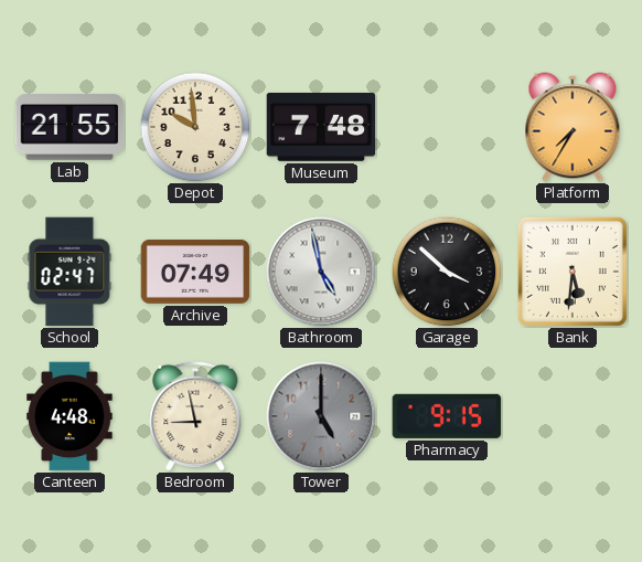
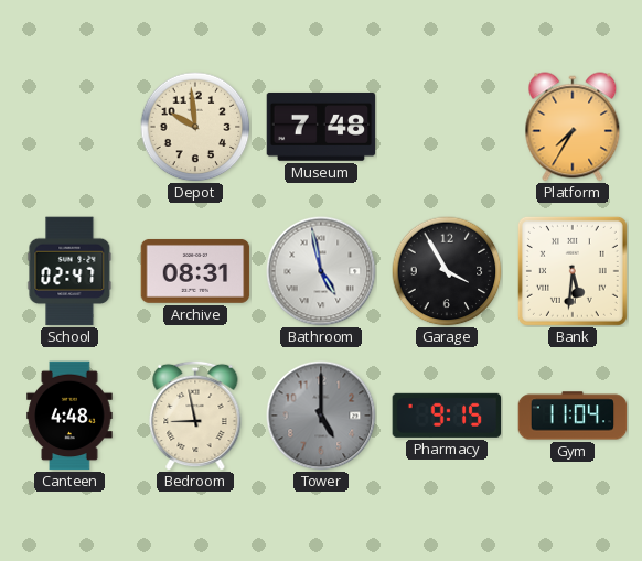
Lab: 21:55 -> none
Archive: 07:49 -> 08:31
Garage: 3:52 -> 3:55
Gym: none -> 11:04
